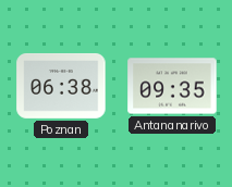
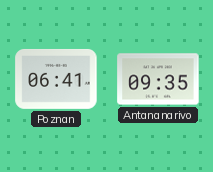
Poznan: 06:38 -> 06:41
